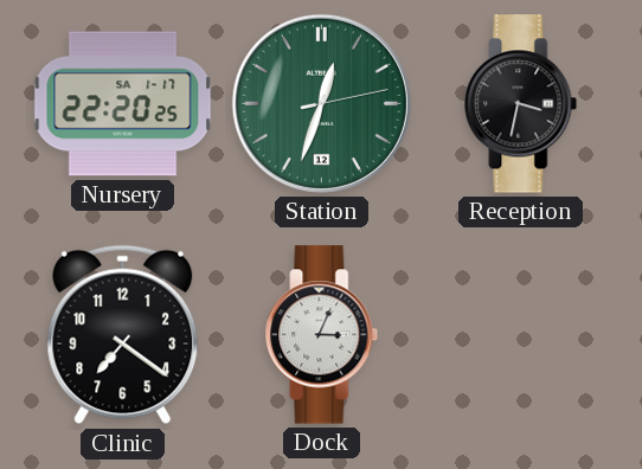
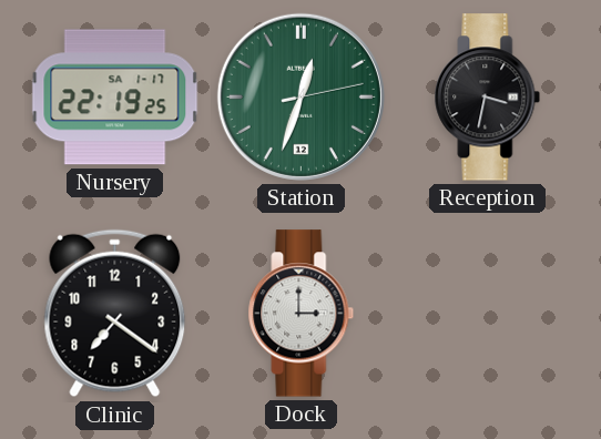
Nursery: 22:20 -> 22:19
Dock: 3:04 -> 3:00
